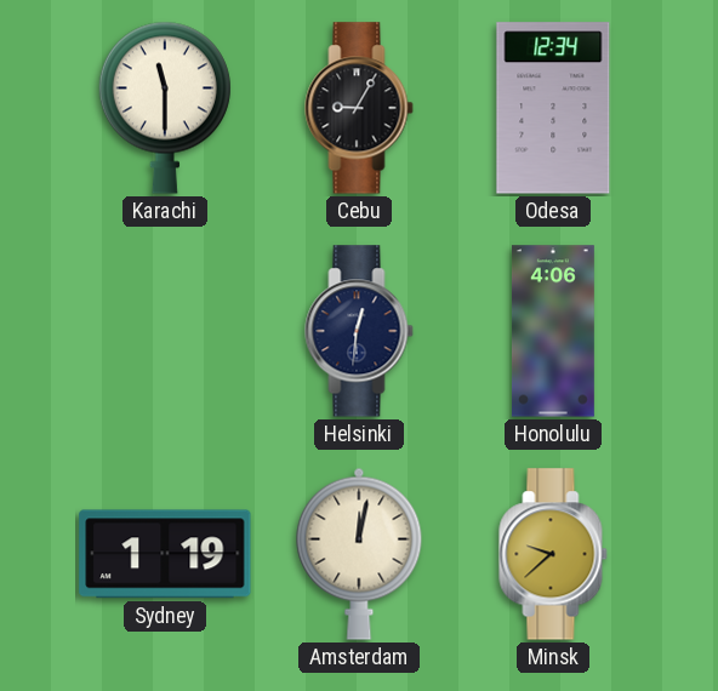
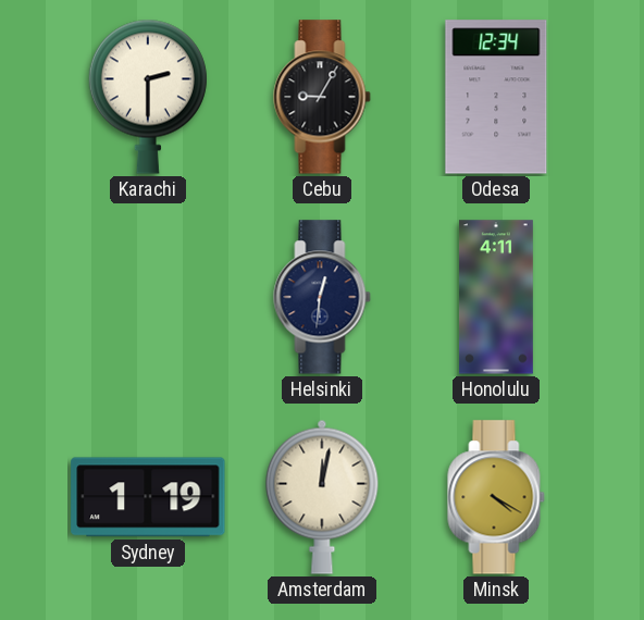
Karachi: 11:30 -> 2:30
Honolulu: 4:06 -> 4:11
Minsk: 9:38 -> 4:20
